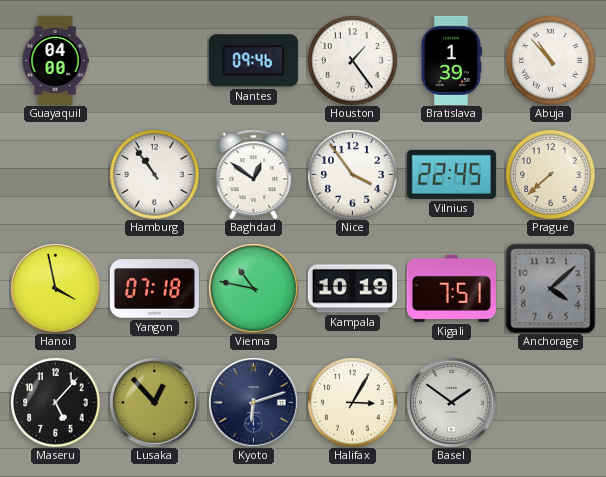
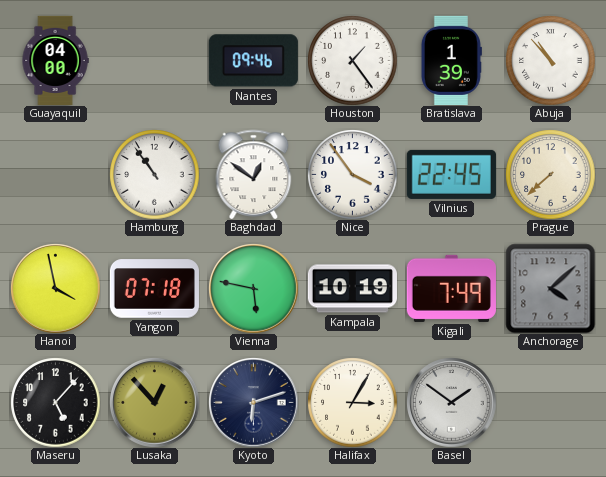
Vienna: 10:47 -> 5:47
Kigali: 7:51 -> 7:49
